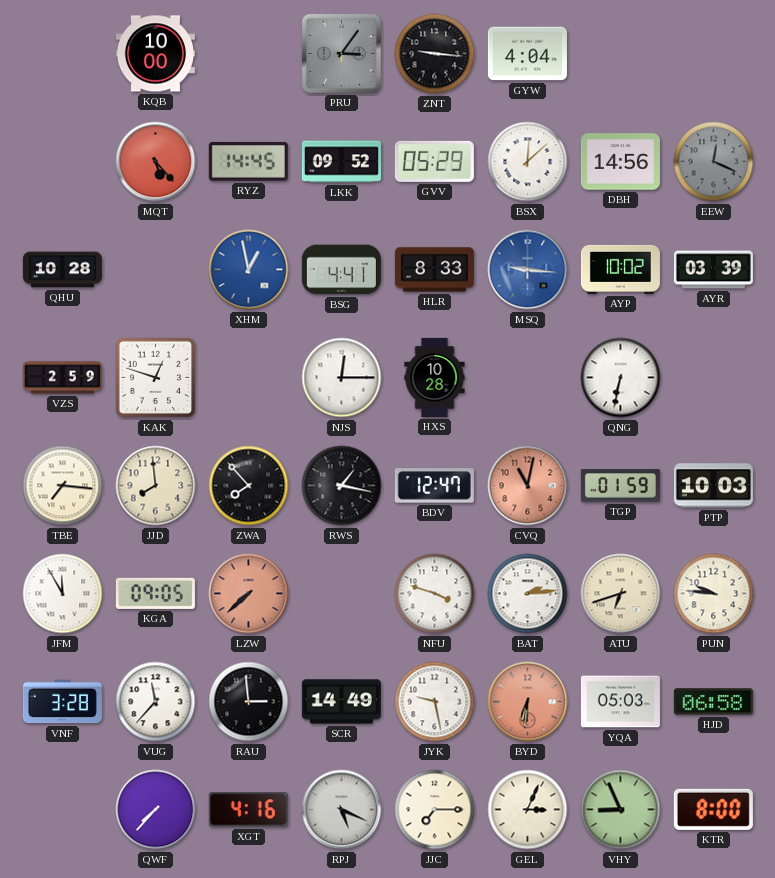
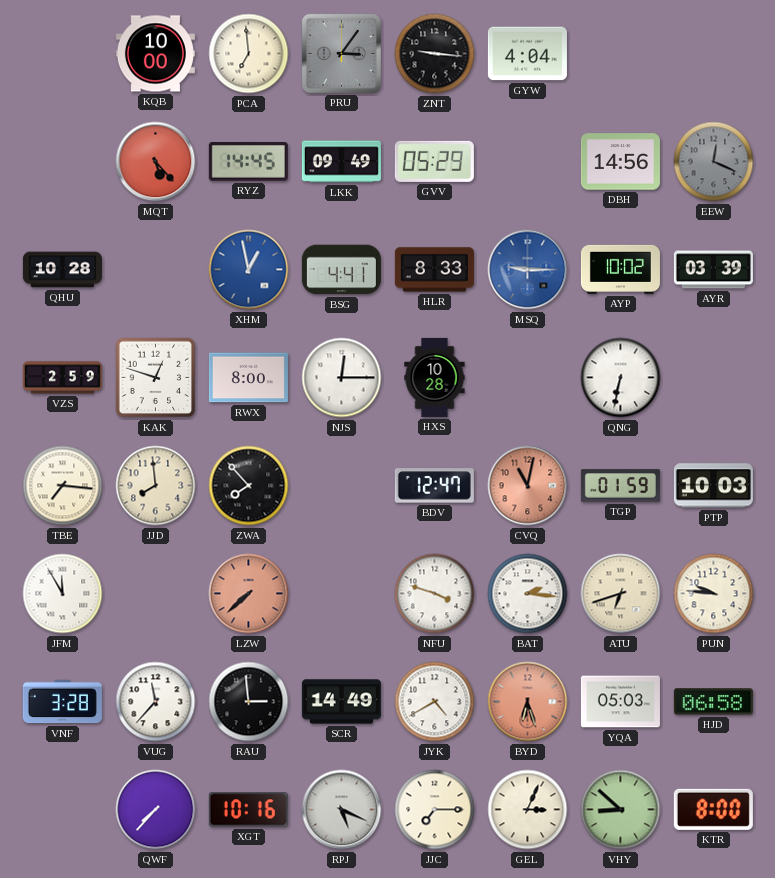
PCA: none -> 6:59
LKK: 09:52 -> 09:49
BSX: 12:08 -> none
MSQ: 9:16 -> 9:15
RWX: none -> 8:00
RWS: 1:17 -> none
KGA: 09:05 -> none
BAT: 2:14 -> 2:16
JYK: 9:28 -> 4:40
BYD: 6:31 -> 6:27
XGT: 4:16 -> 10:16
VHY: 8:56 -> 8:52
